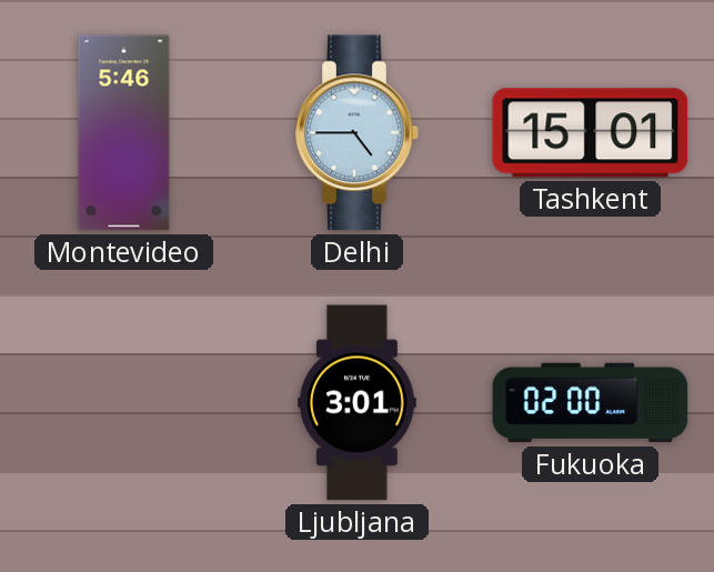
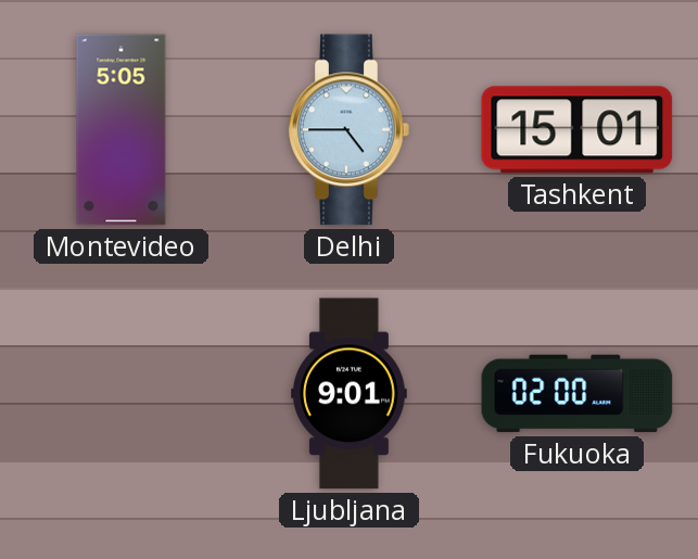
Montevideo: 5:46 -> 5:05
Ljubljana: 3:01 -> 9:01
